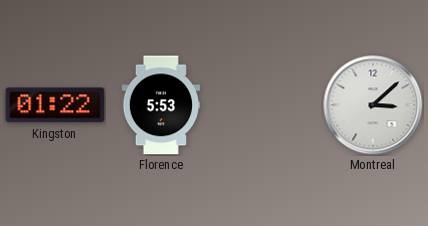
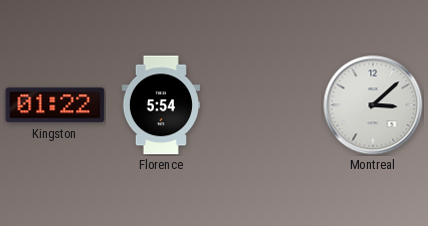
Florence: 5:53 -> 5:54
